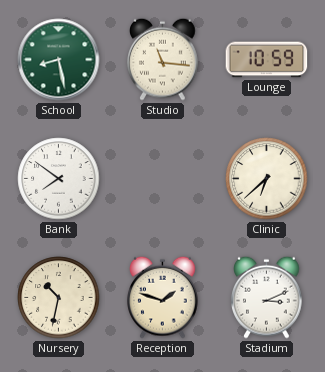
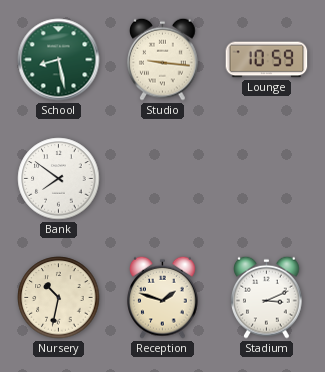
Studio: 11:16 -> 9:16
Clinic: 6:38 -> none
